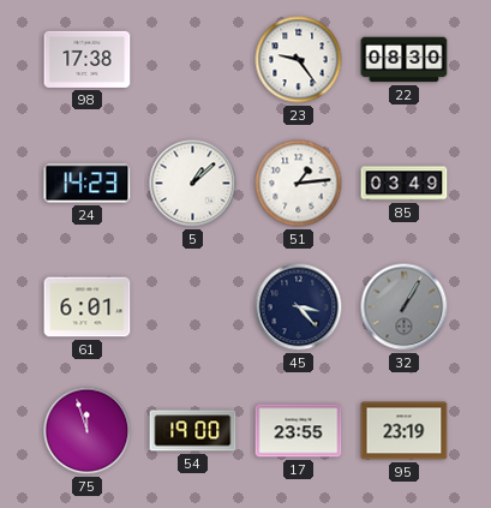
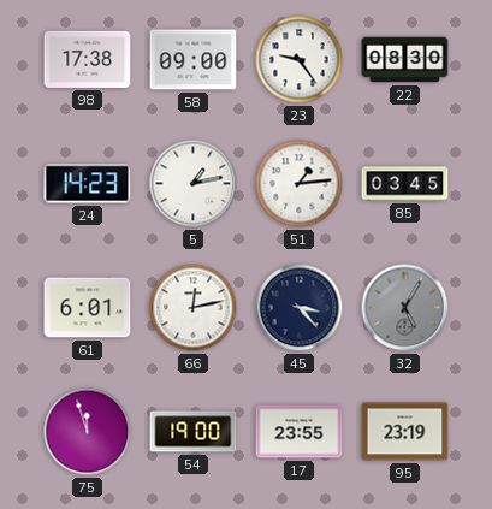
58: none -> 09:00
5: 1:08 -> 1:13
85: 03:49 -> 03:45
66: none -> 12:13
32: 1:05 -> 5:05
